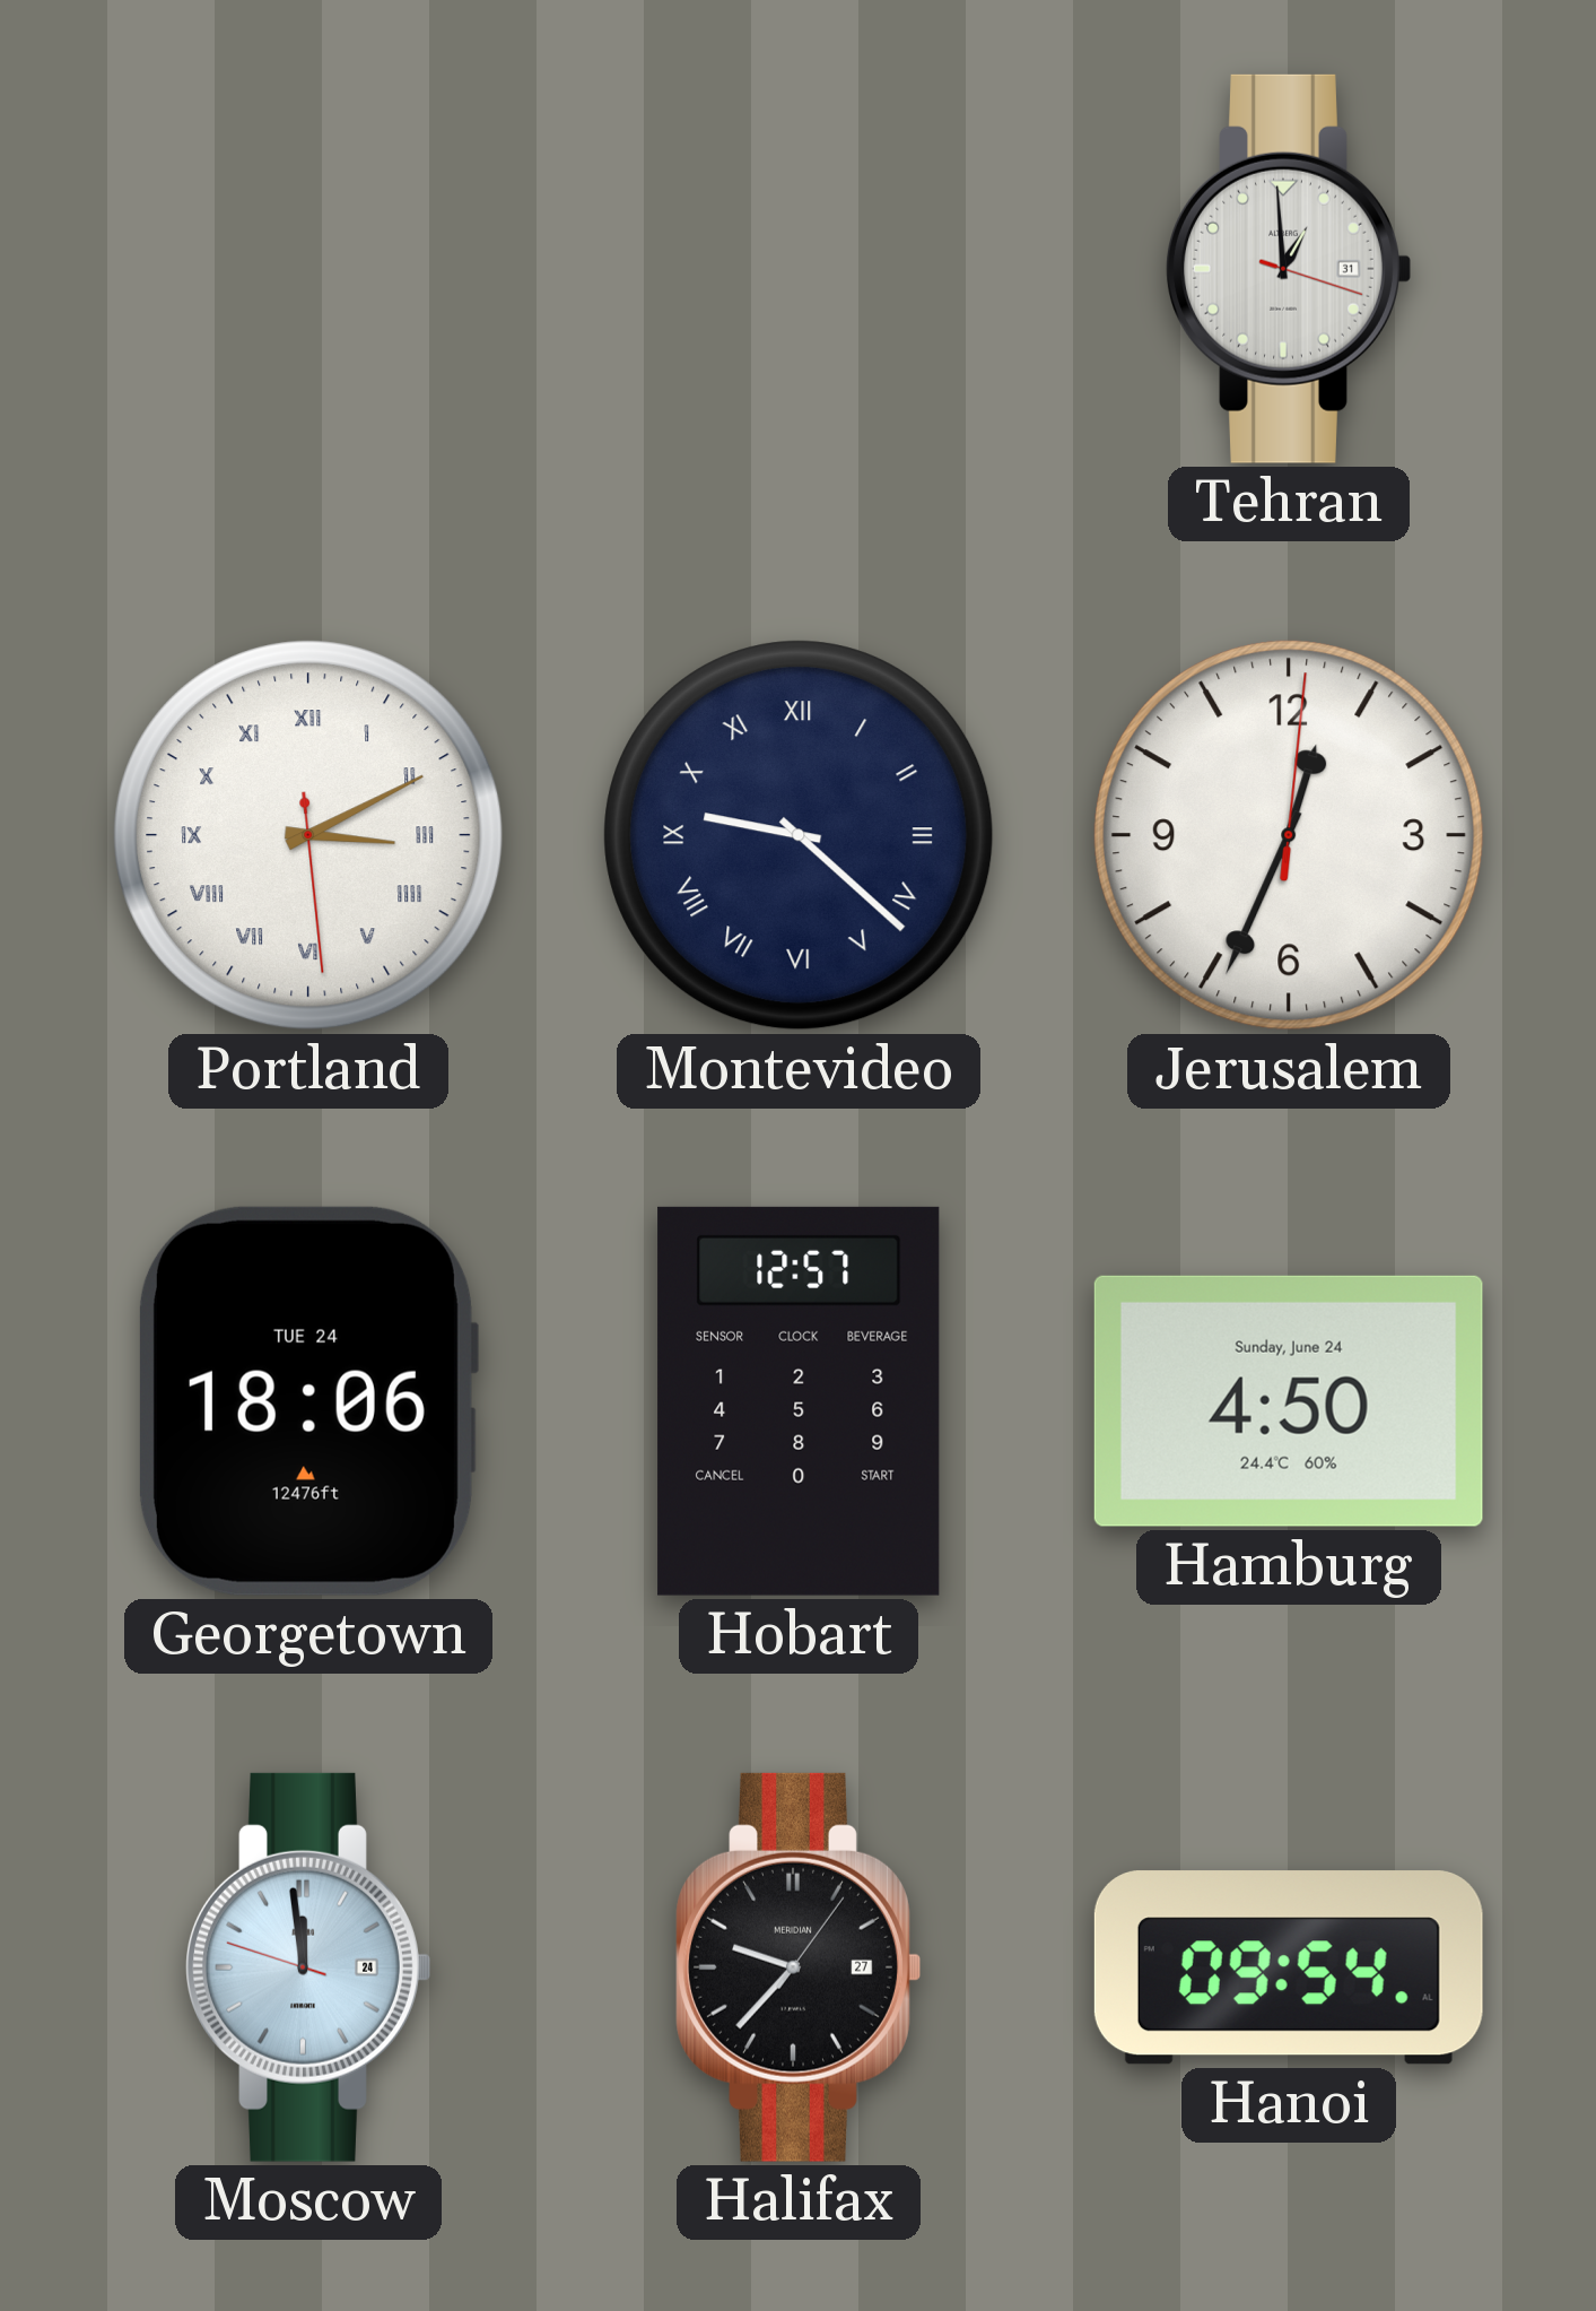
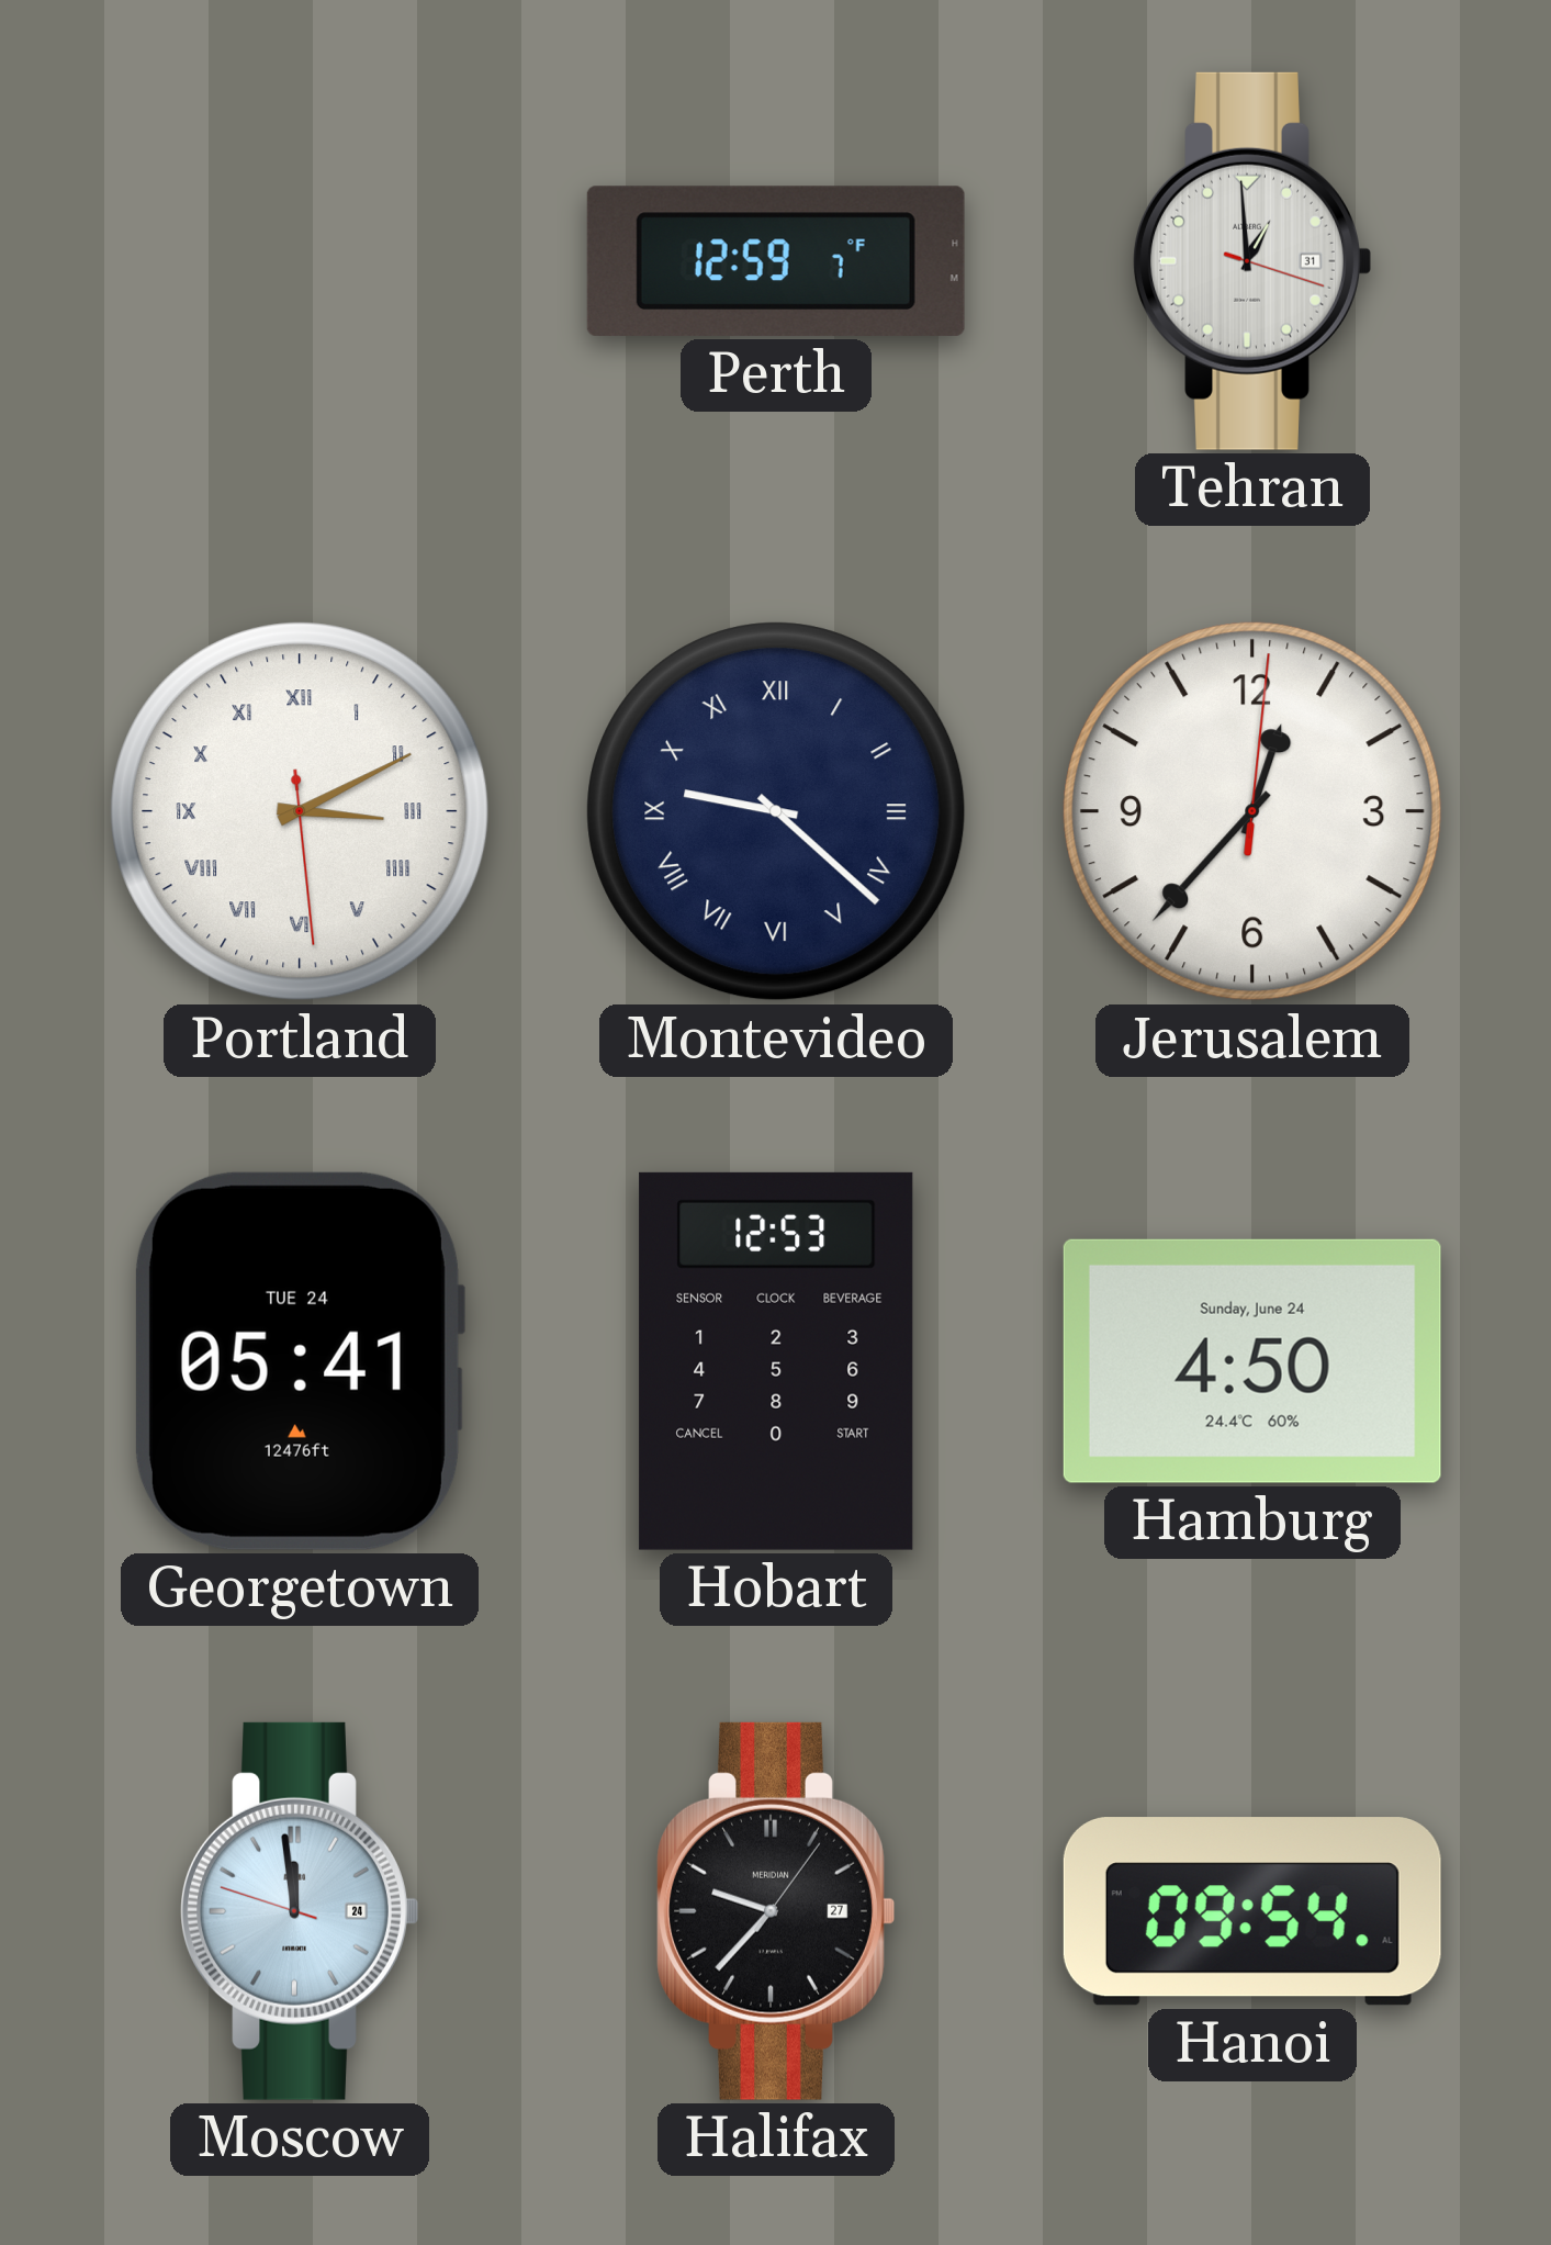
Perth: none -> 12:59
Jerusalem: 12:34 -> 12:37
Georgetown: 18:06 -> 05:41
Hobart: 12:57 -> 12:53
